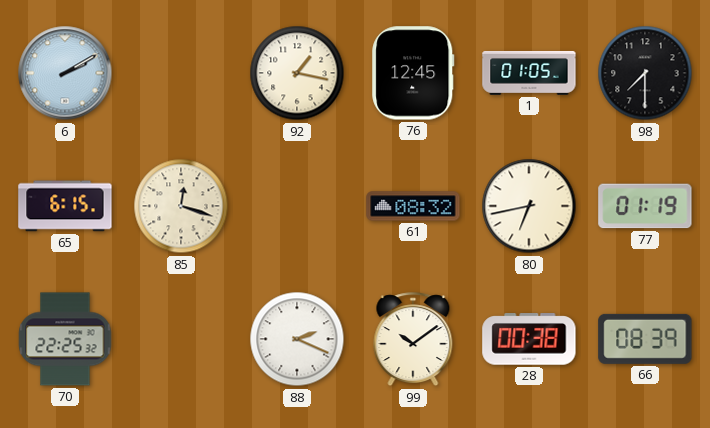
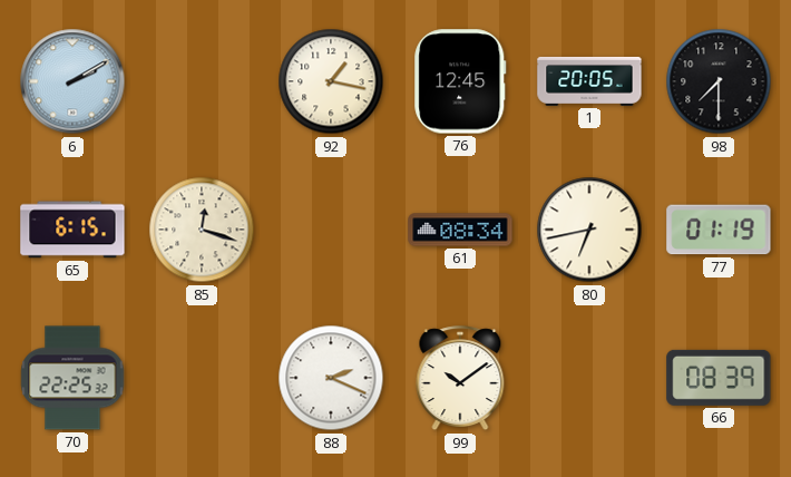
1: 01:05 -> 20:05
61: 08:32 -> 08:34
28: 00:38 -> none
